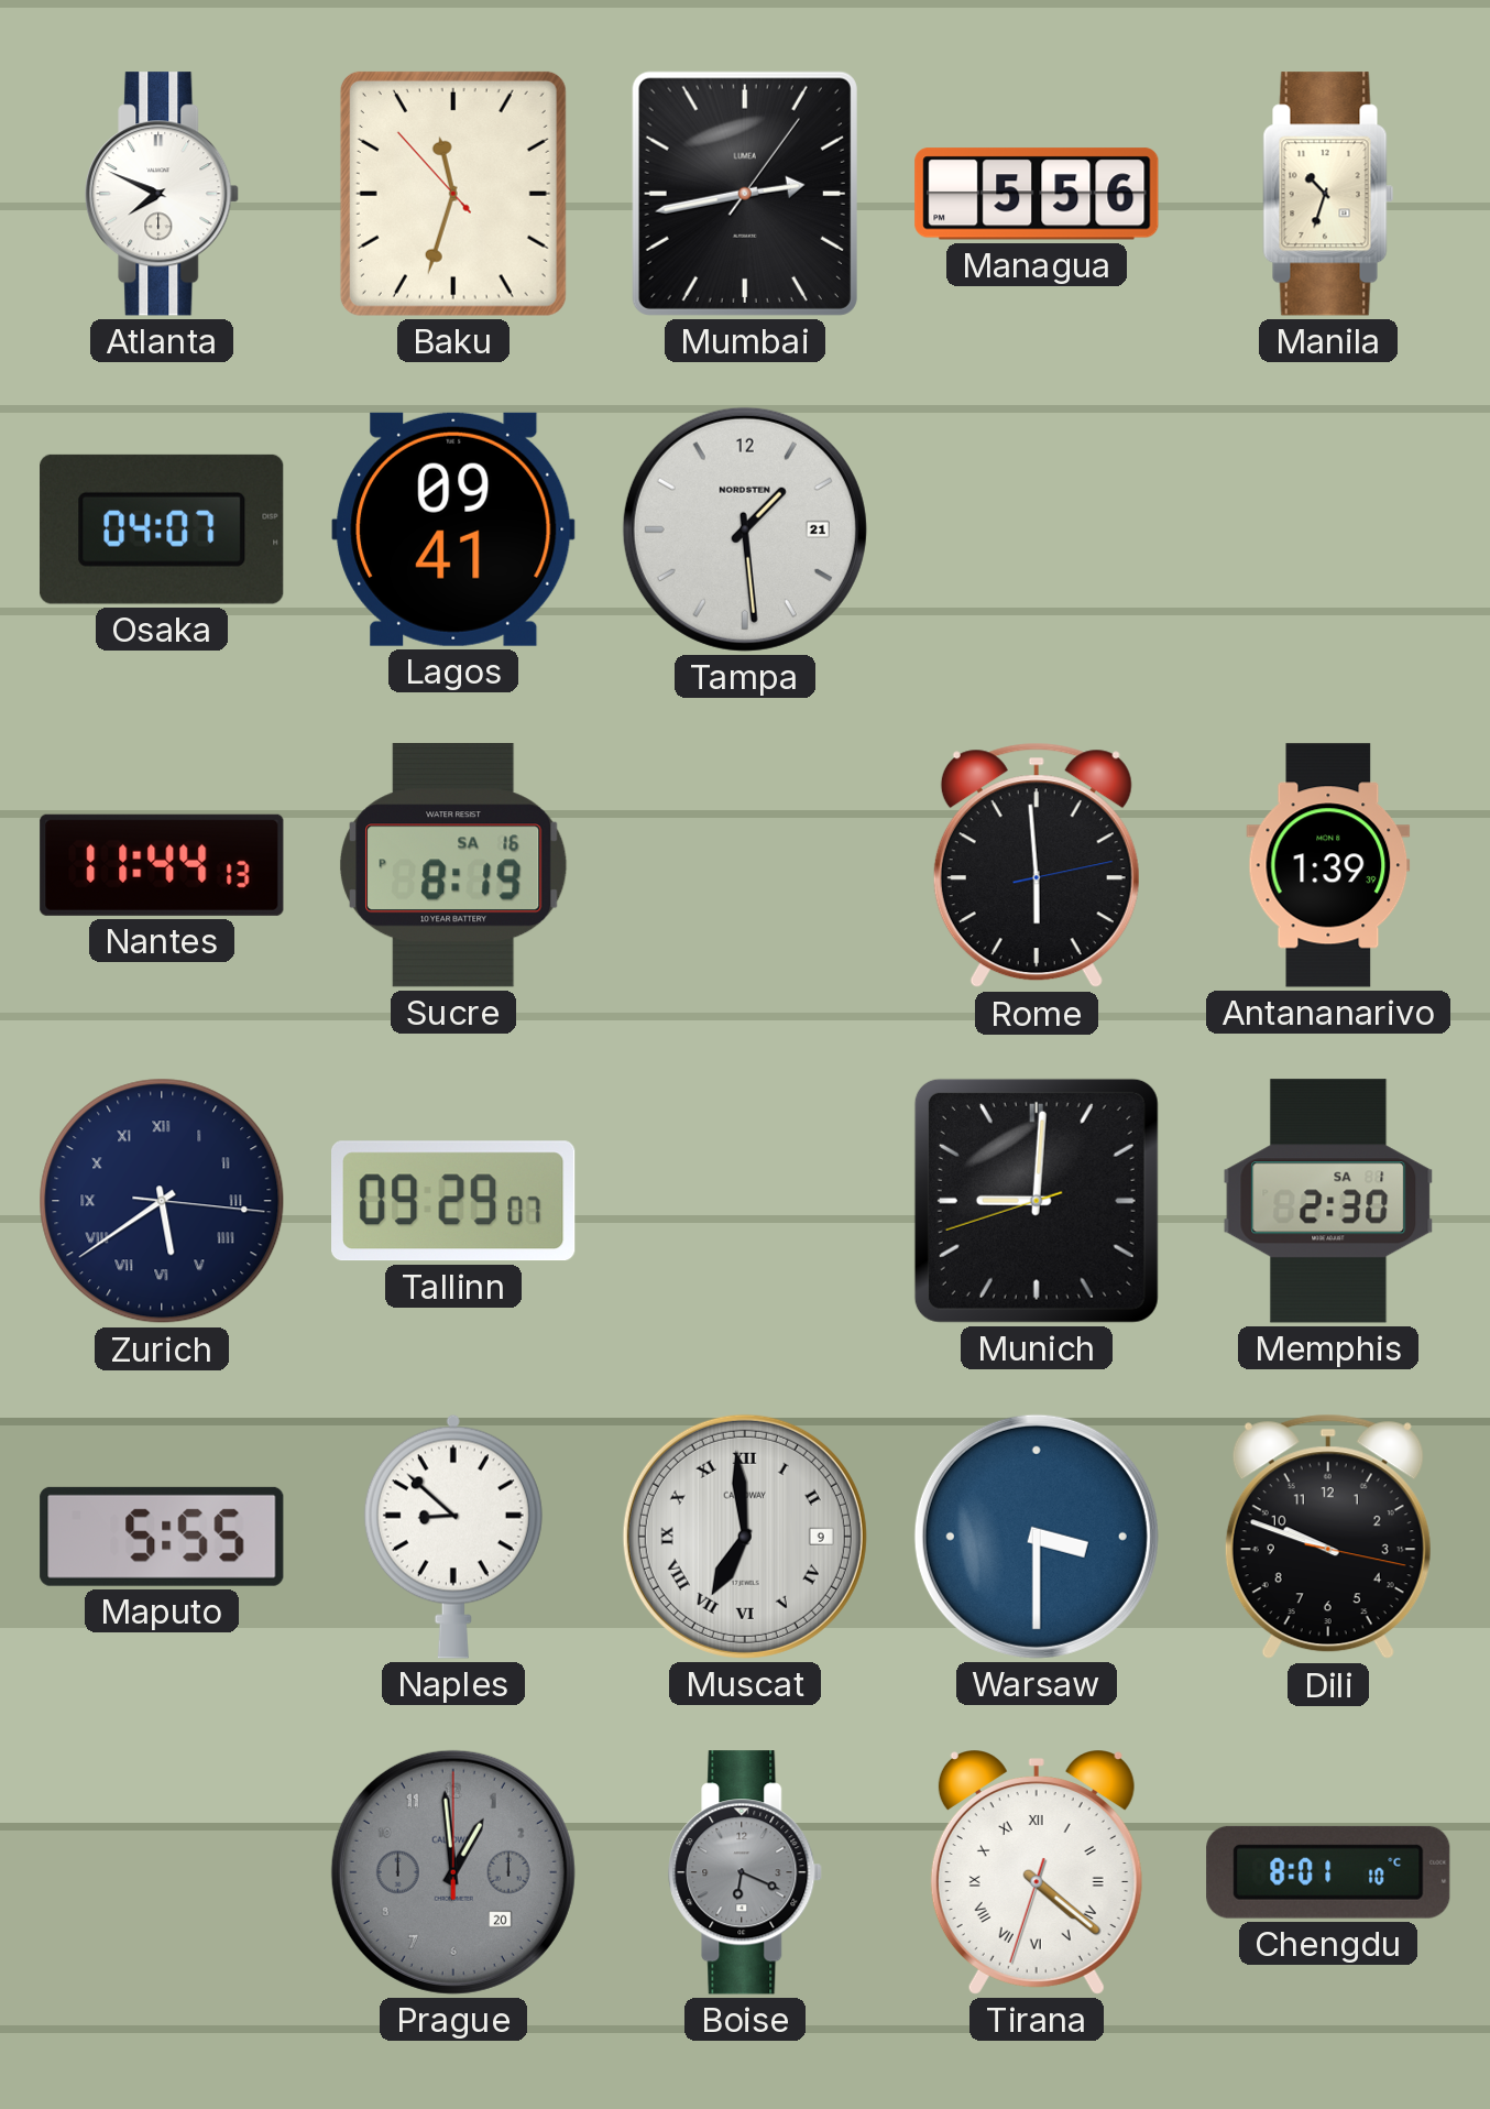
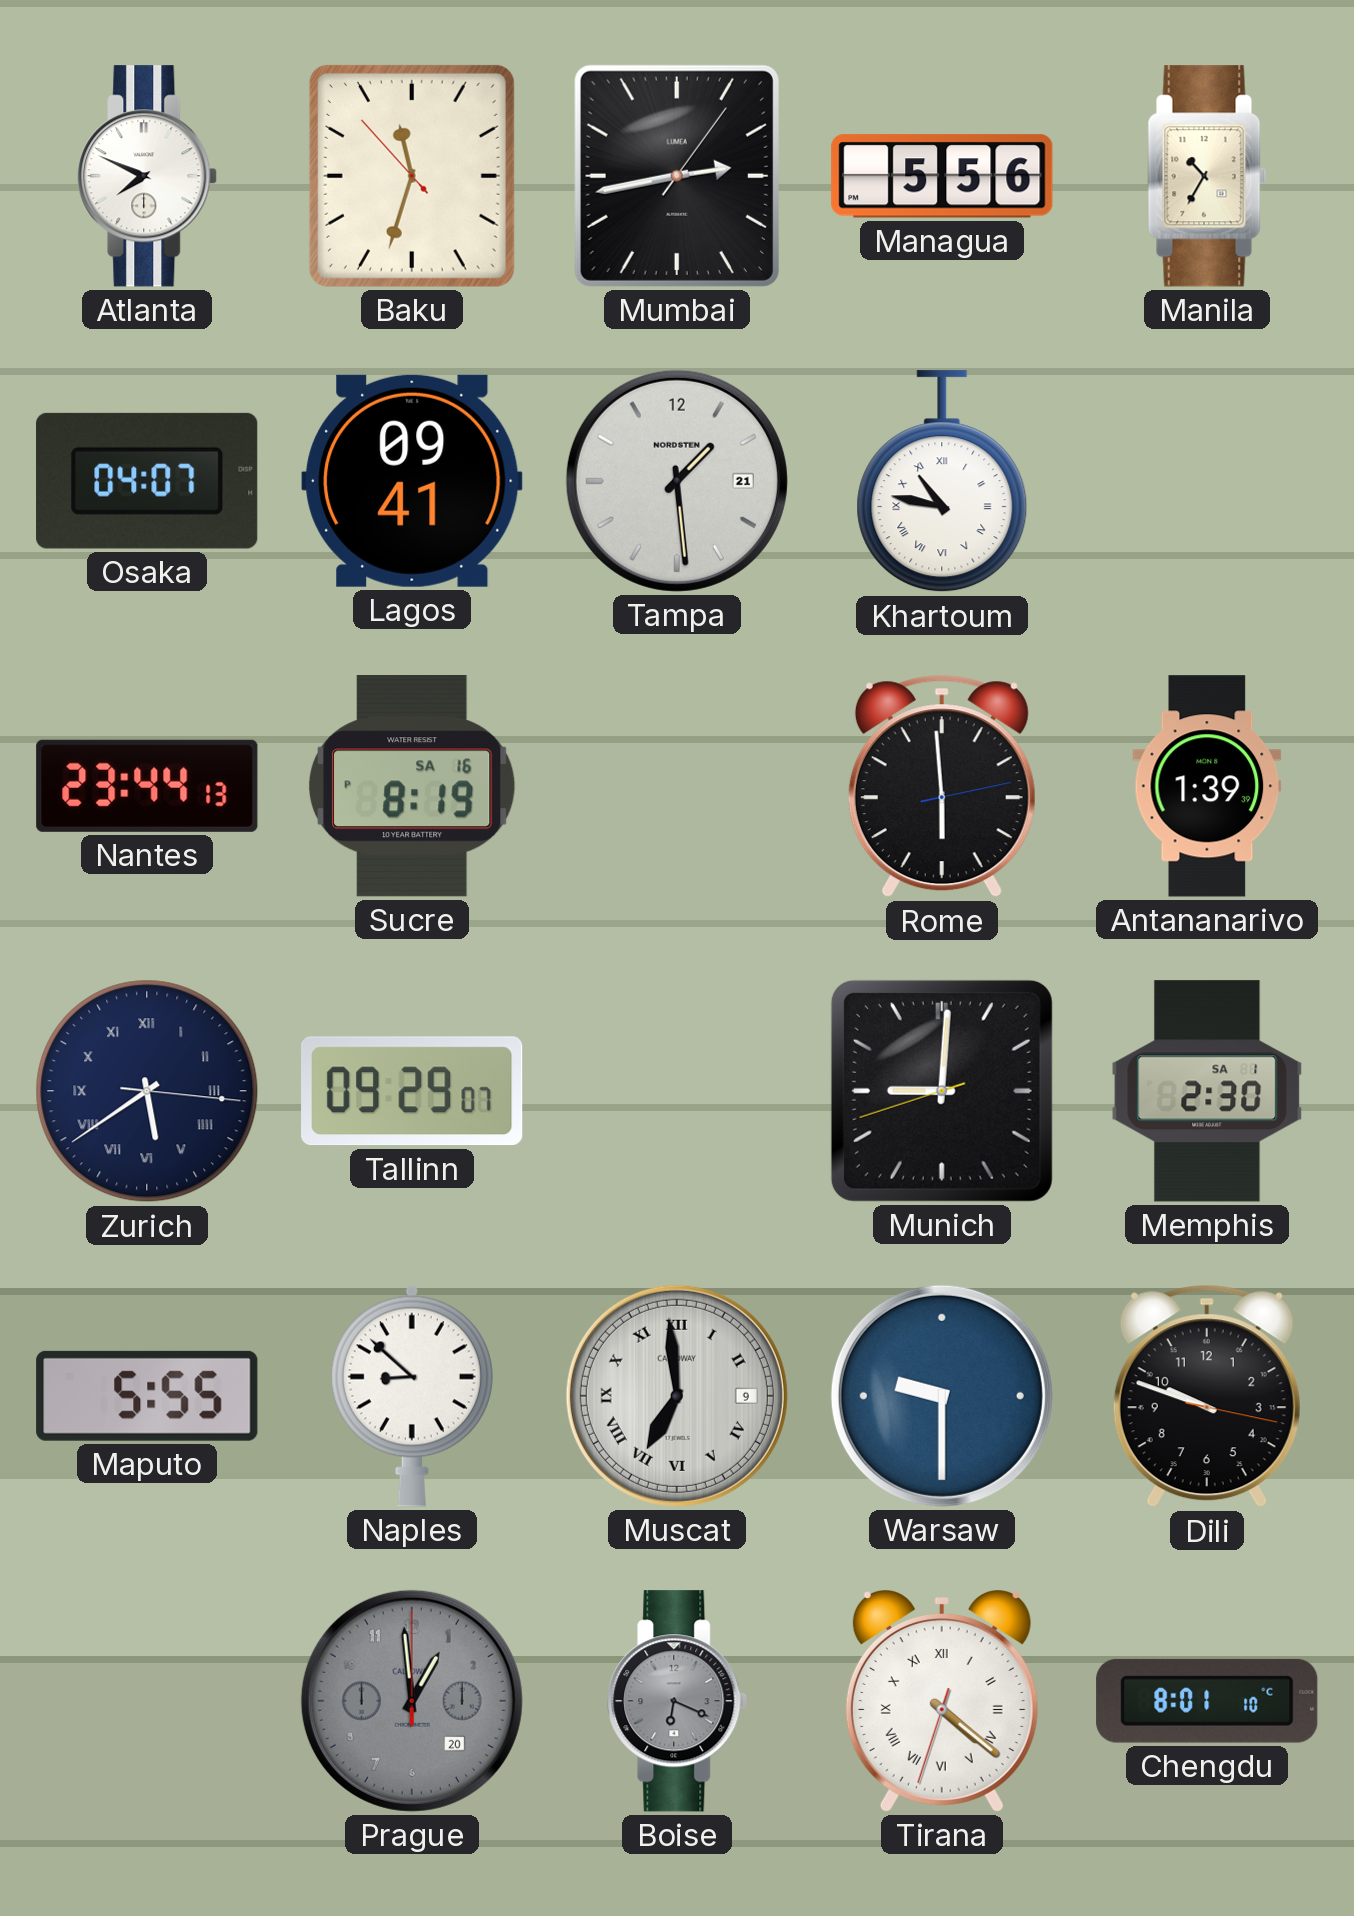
Manila: 10:33 -> 10:35
Khartoum: none -> 10:47
Nantes: 11:44 -> 23:44
Warsaw: 3:30 -> 9:30
